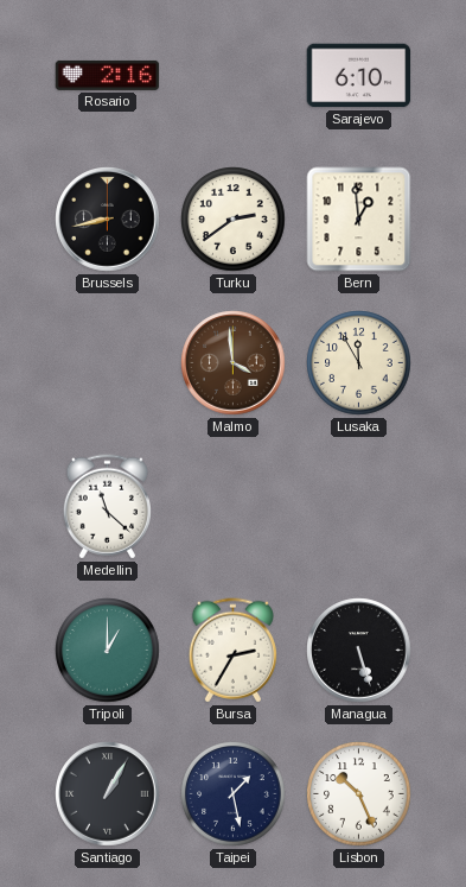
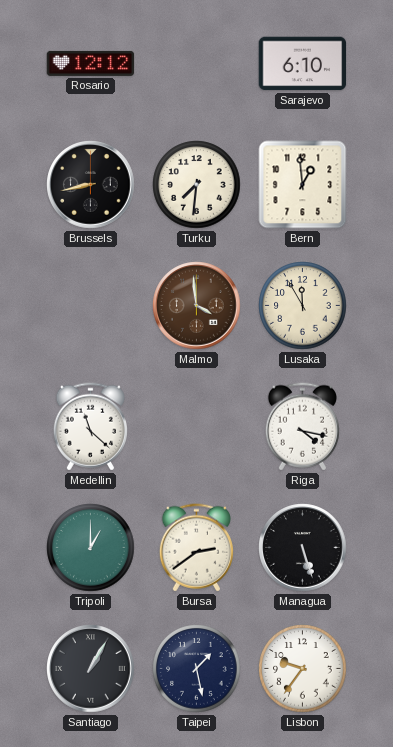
Rosario: 2:16 -> 12:12
Turku: 2:39 -> 7:31
Riga: none -> 4:17
Bursa: 2:35 -> 2:39
Lisbon: 10:26 -> 9:36
